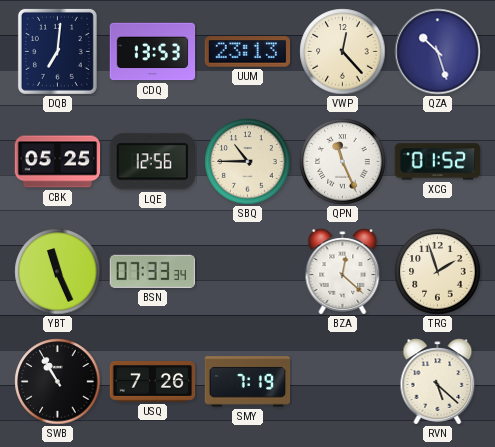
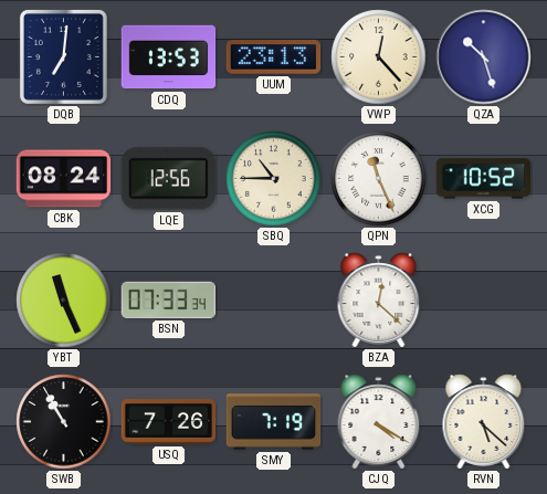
CBK: 05:25 -> 08:24
XCG: 01:52 -> 10:52
TRG: 1:57 -> none
CJQ: none -> 4:20
